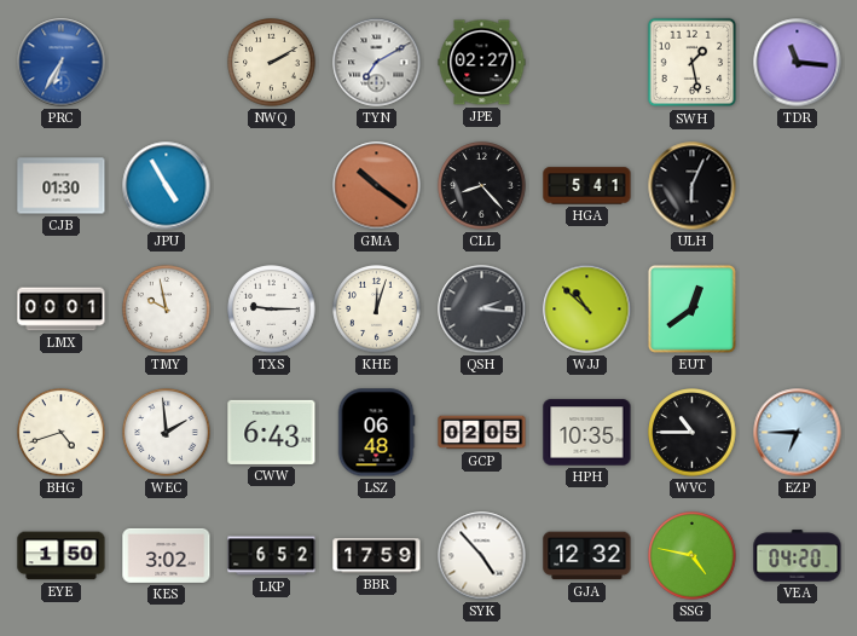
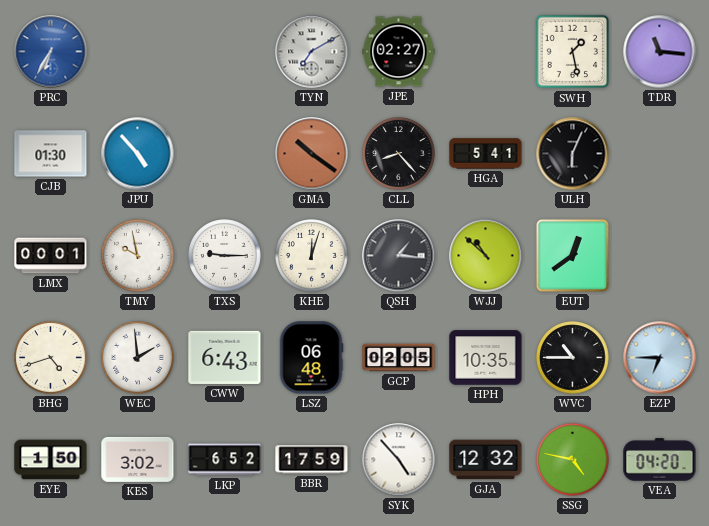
NWQ: 2:10 -> none
JPU: 4:55 -> 4:53
QSH: 2:16 -> 1:16
